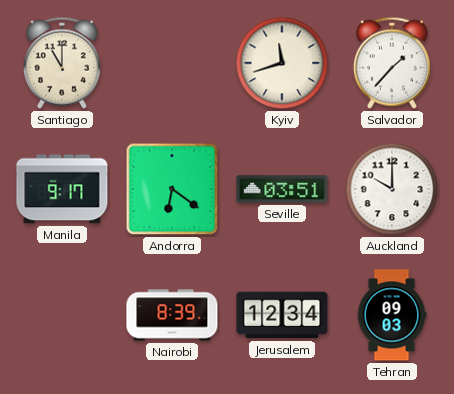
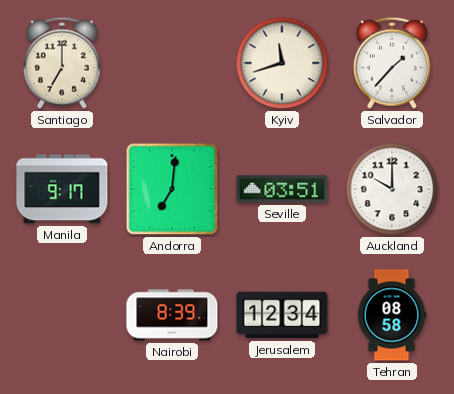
Santiago: 11:00 -> 7:00
Andorra: 6:21 -> 7:01
Tehran: 09:03 -> 08:58
